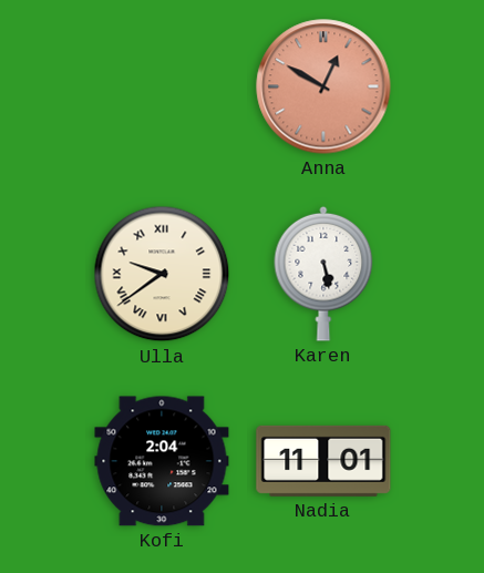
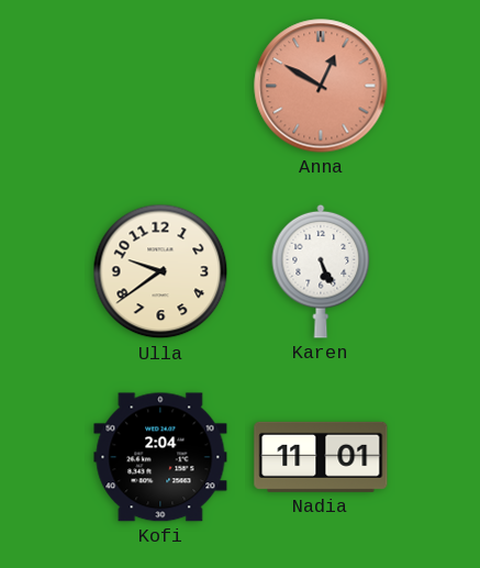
Ulla numerals: Roman -> Arabic
Karen: 5:28 -> 5:26
